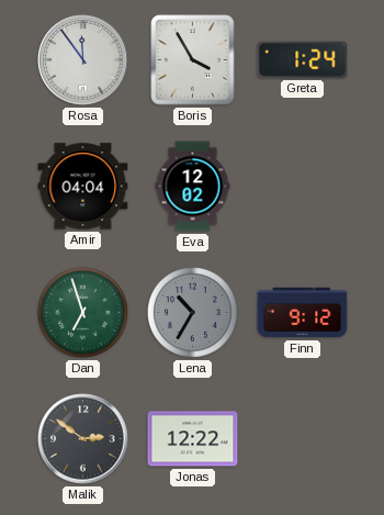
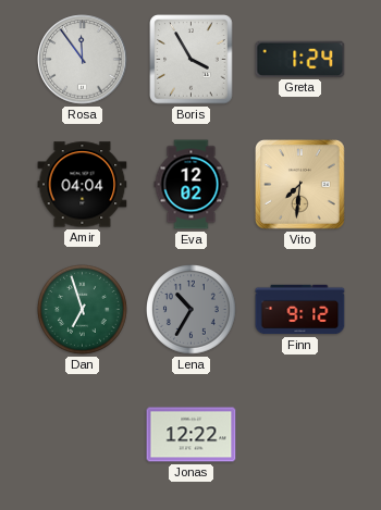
Vito: none -> 7:31
Malik: 2:51 -> none
